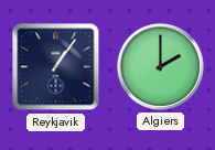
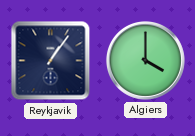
Algiers: 2:00 -> 4:00
